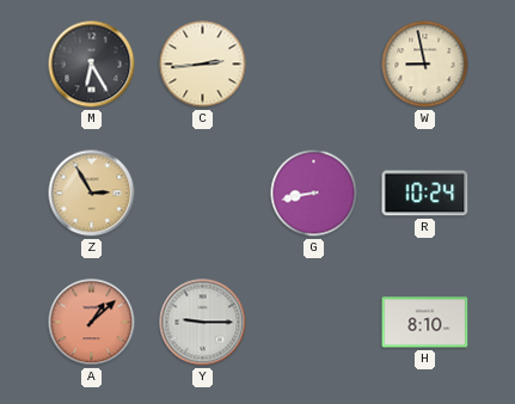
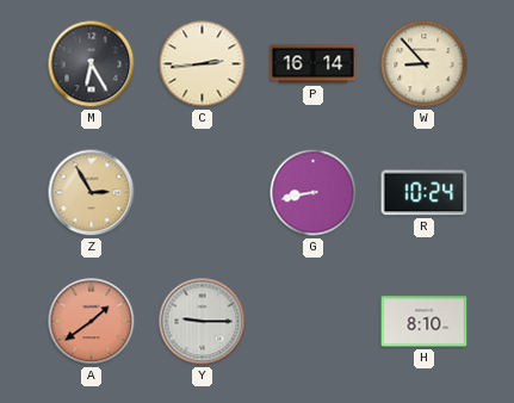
P: none -> 16:14
W: 8:58 -> 8:53
A: 1:08 -> 1:39
